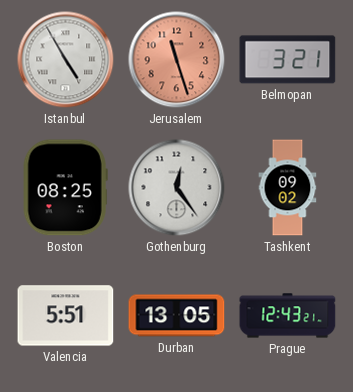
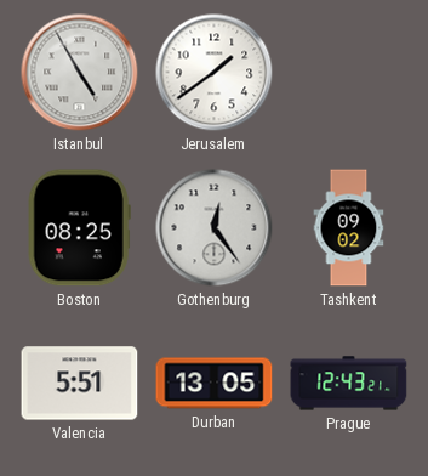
Jerusalem: 11:27 -> 1:39
Jerusalem dial: salmon -> white
Belmopan: 3:21 -> none
